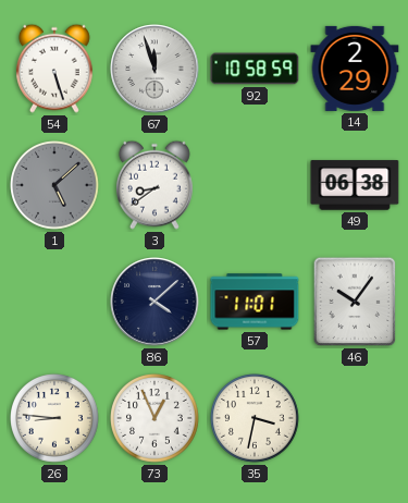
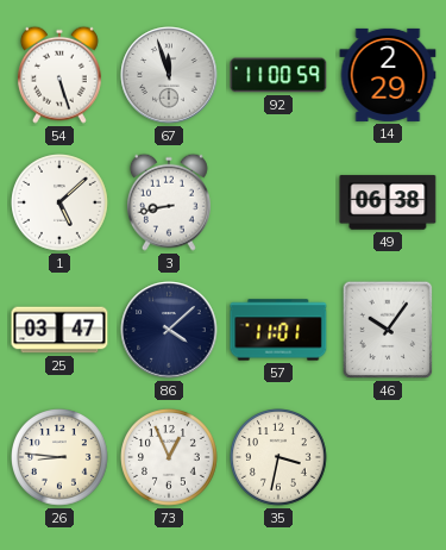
92: 10:58 -> 11:00
1 dial: grey -> white
3: 8:39 -> 8:43
25: none -> 03:47
